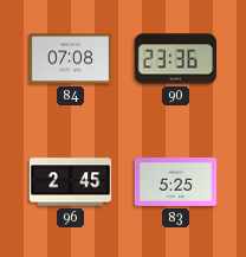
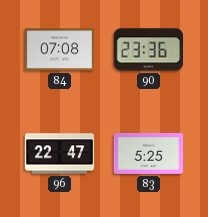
96: 2:45 -> 22:47
